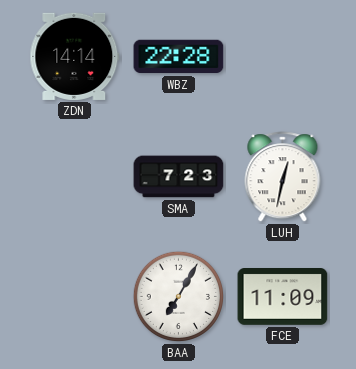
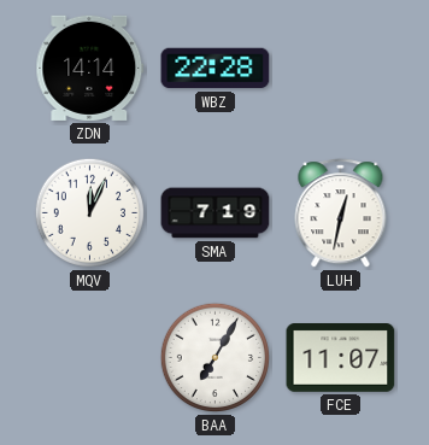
MQV: none -> 12:04
SMA: 7:23 -> 7:19
FCE: 11:09 -> 11:07
